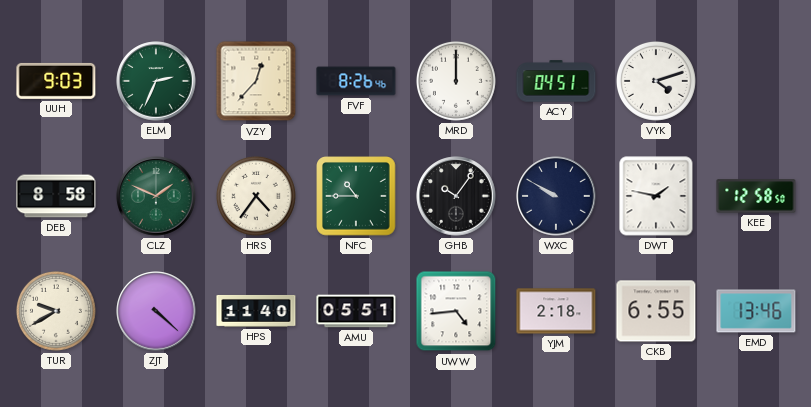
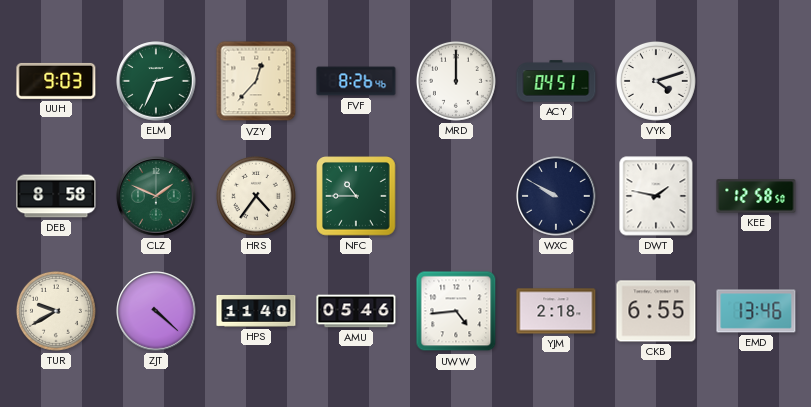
GHB: 10:06 -> none
AMU: 05:51 -> 05:46
